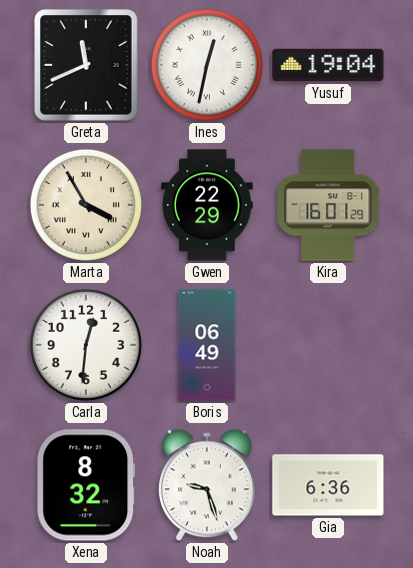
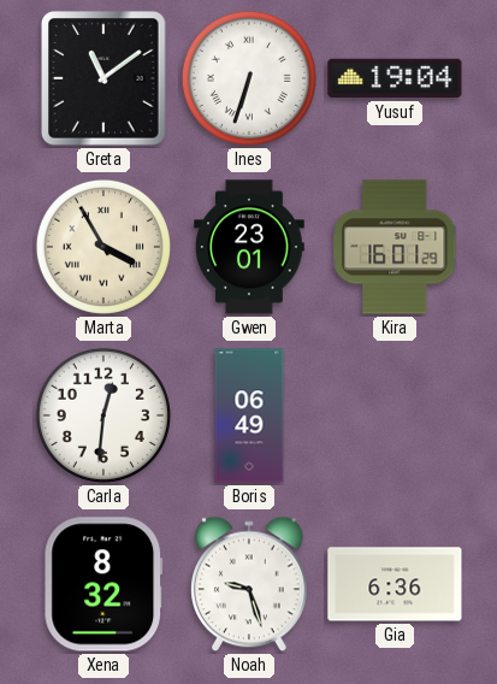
Greta: 11:41 -> 11:09
Ines: 12:32 -> 6:33
Gwen: 22:29 -> 23:01
